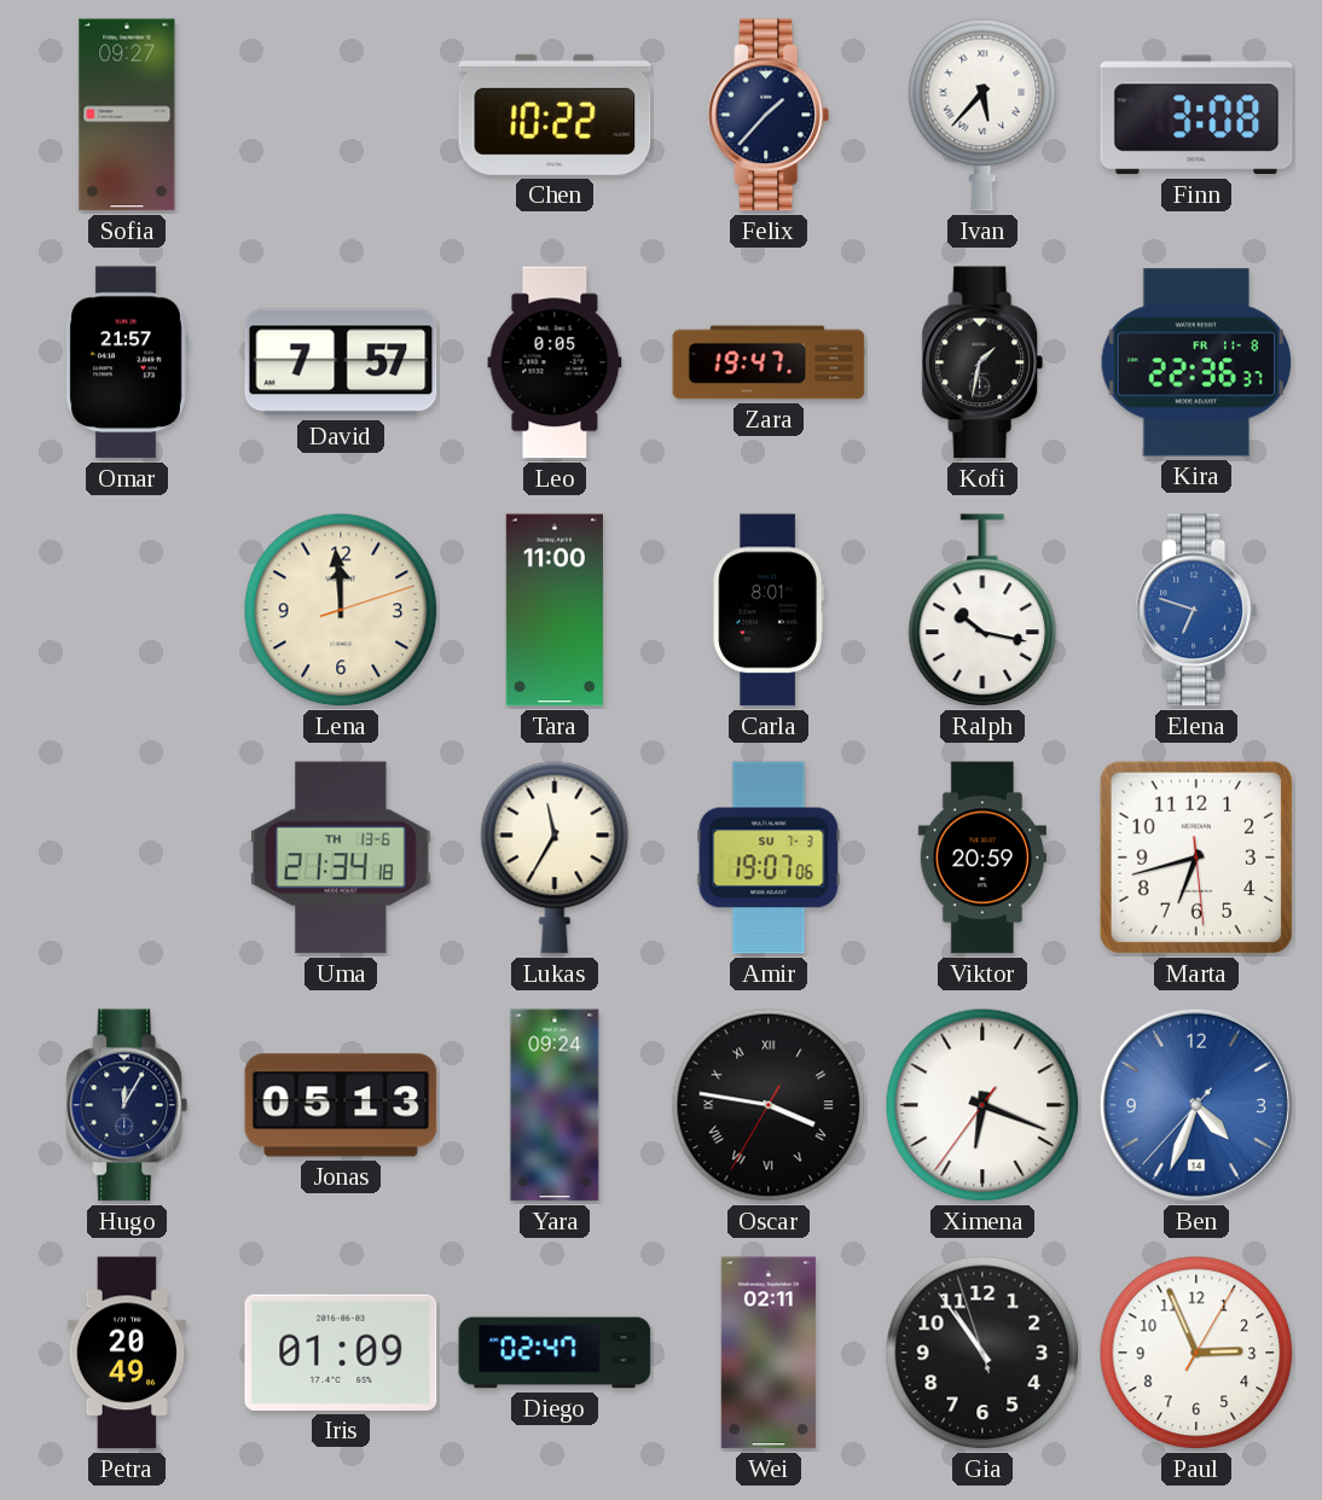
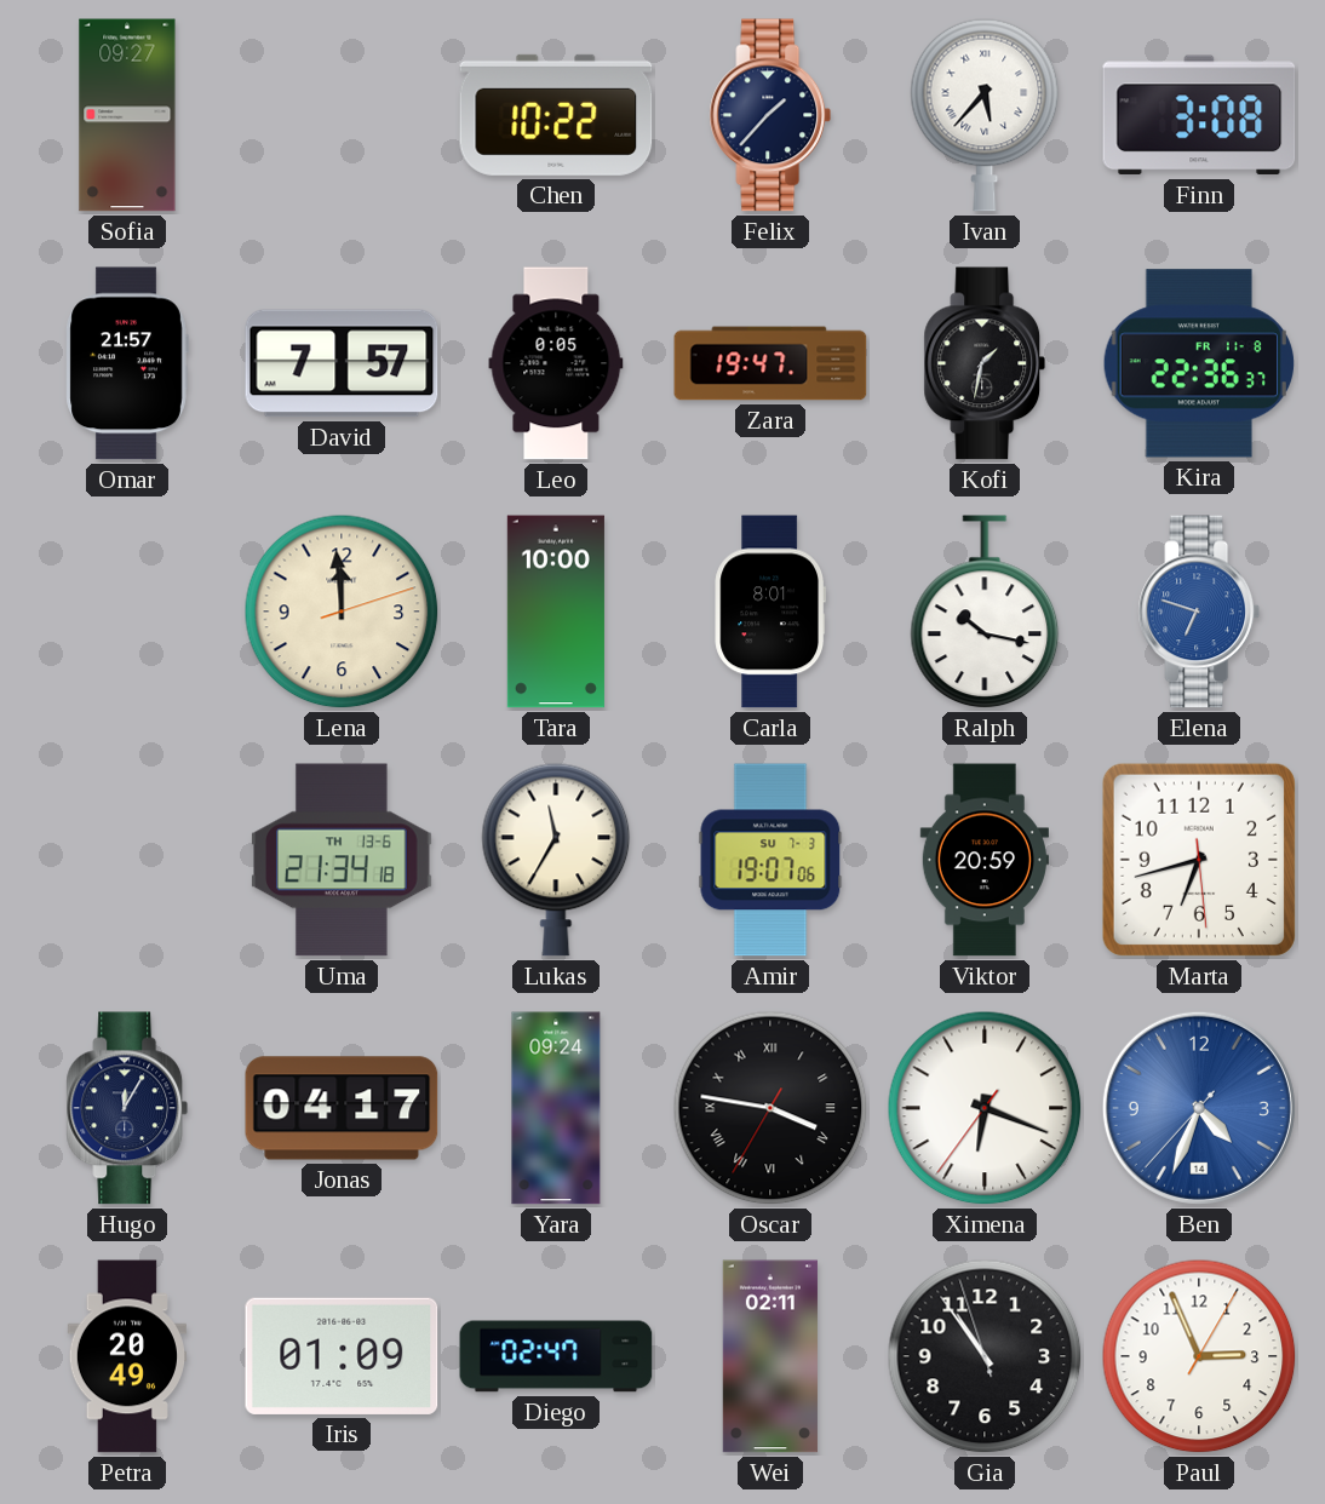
Tara: 11:00 -> 10:00
Jonas: 05:13 -> 04:17
